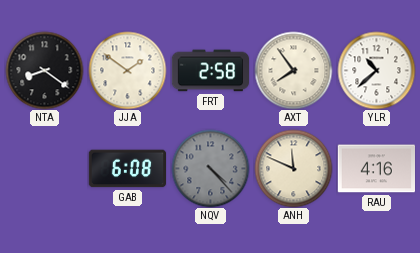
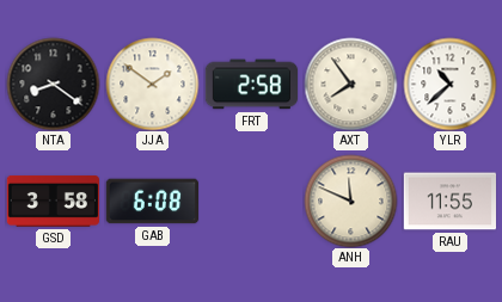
GSD: none -> 3:58
NQV: 4:23 -> none
RAU: 4:16 -> 11:55
